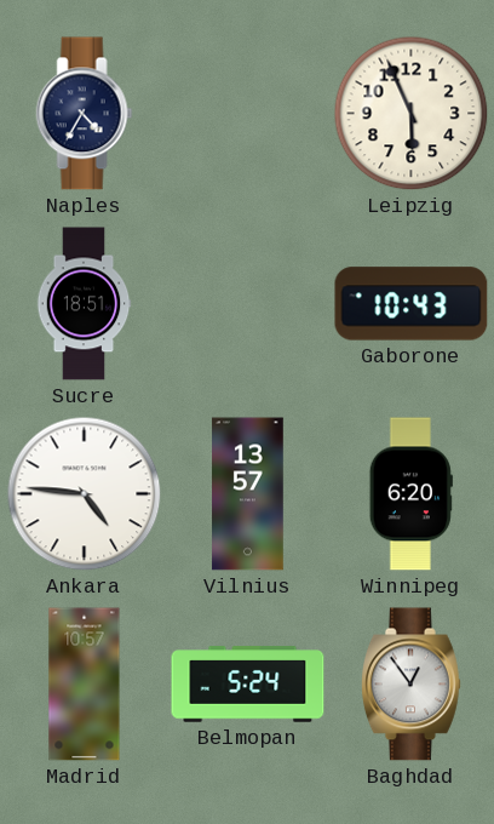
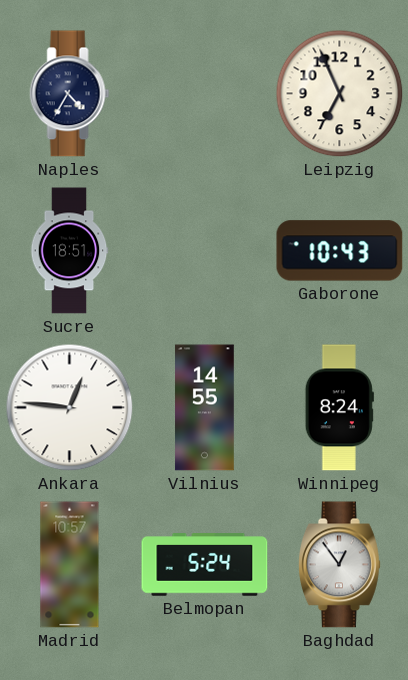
Leipzig: 5:56 -> 6:56
Ankara: 4:46 -> 12:46
Vilnius: 13:57 -> 14:55
Winnipeg: 6:20 -> 8:24
